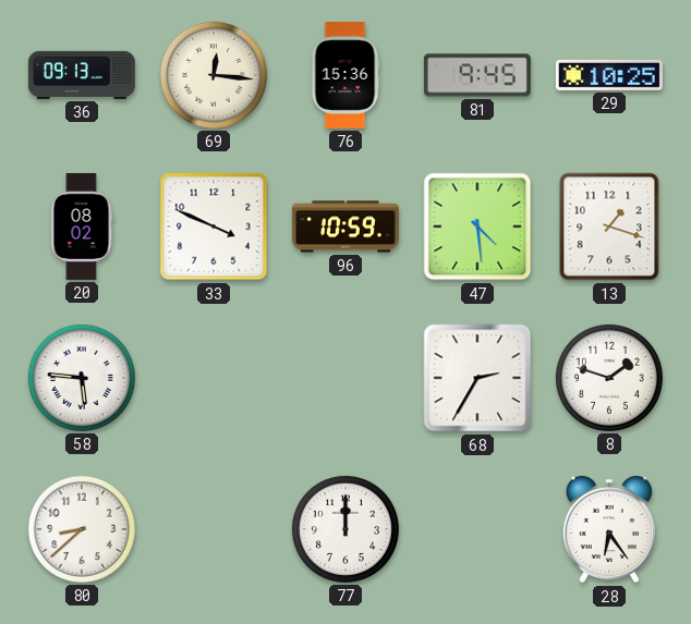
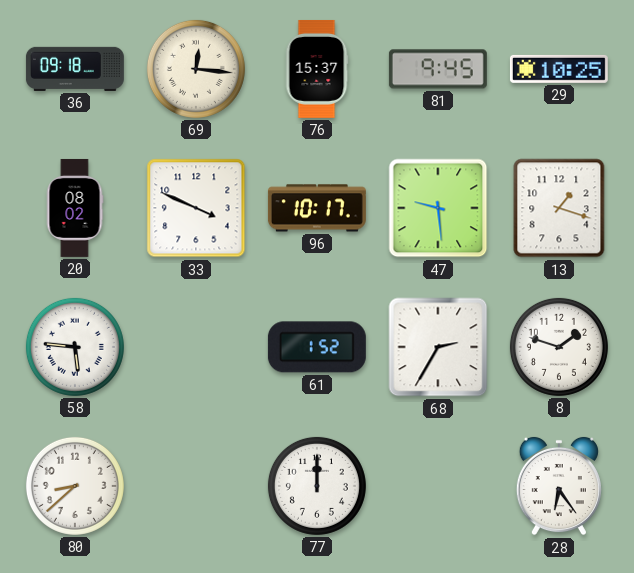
36: 09:13 -> 09:18
76: 15:36 -> 15:37
96: 10:59 -> 10:17
47: 4:29 -> 9:29
61: none -> 1:52
